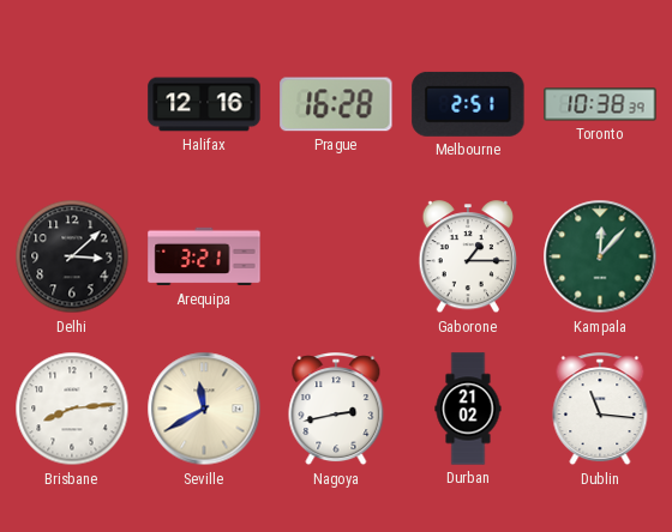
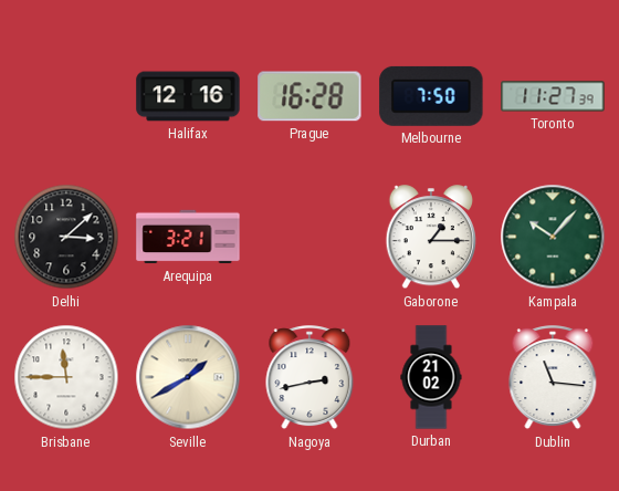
Melbourne: 2:51 -> 7:50
Toronto: 10:38 -> 11:27
Kampala: 12:07 -> 10:07
Brisbane: 8:14 -> 11:45
Seville: 11:40 -> 1:40
